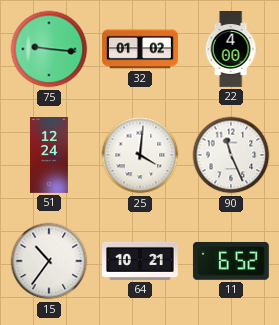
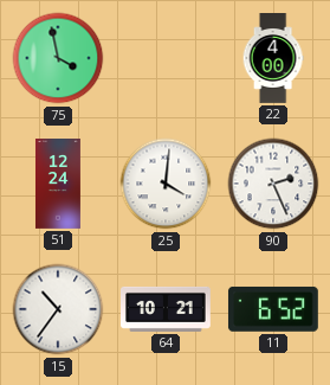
75: 9:16 -> 3:58
32: 01:02 -> none
90: 11:26 -> 2:26
